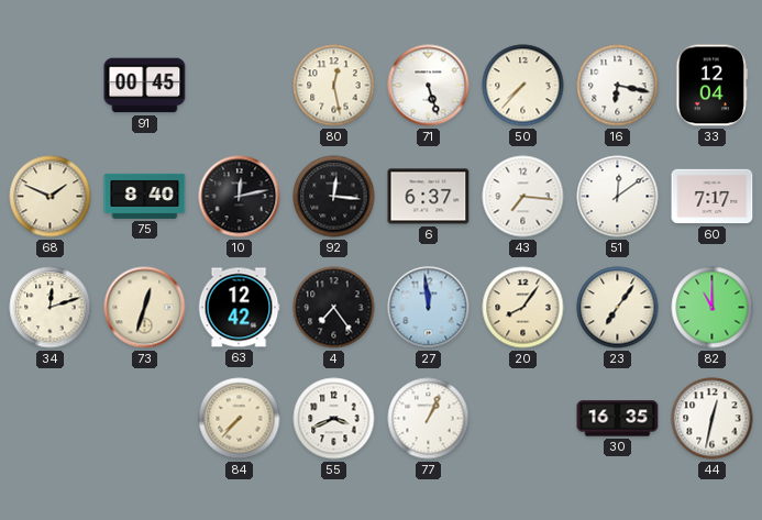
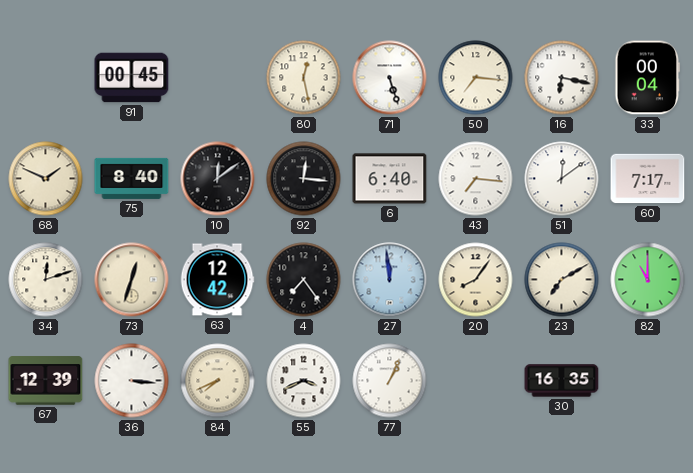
50: 7:37 -> 7:16
33: 12:04 -> 00:04
10: 12:13 -> 12:09
6: 6:37 -> 6:40
23: 7:06 -> 7:10
67: none -> 12:39
36: none -> 3:16
84: 7:37 -> 7:41
44: 12:32 -> none
